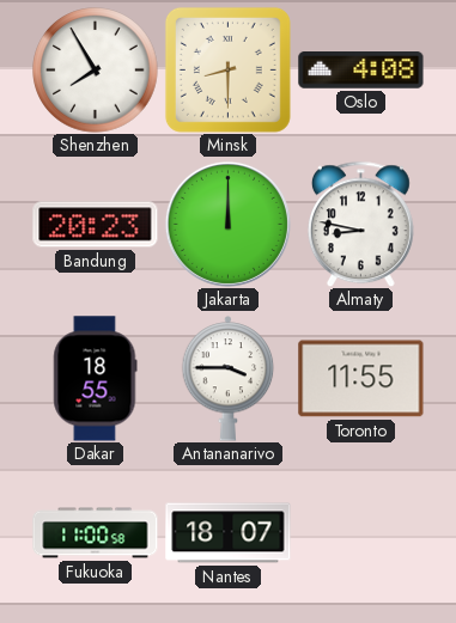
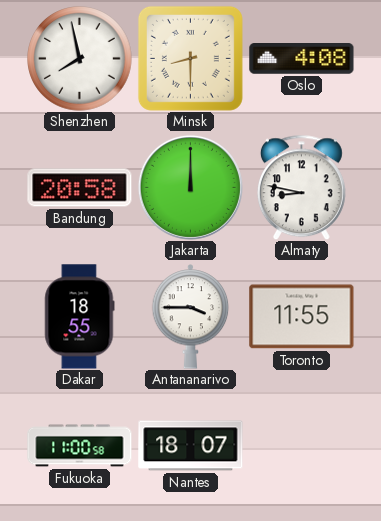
Shenzhen: 7:55 -> 7:58
Bandung: 20:23 -> 20:58
